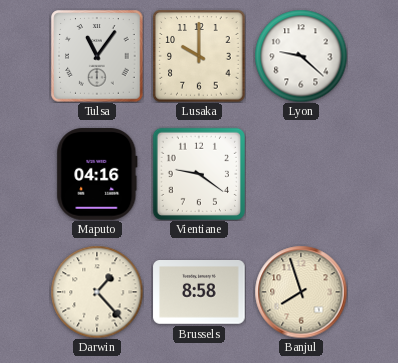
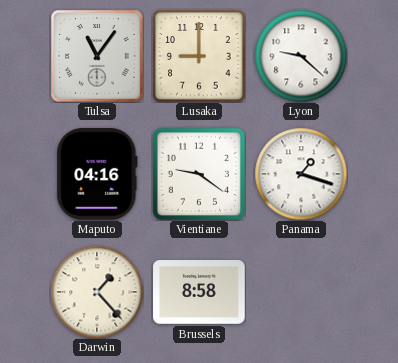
Lusaka: 10:00 -> 9:00
Panama: none -> 1:18
Banjul: 7:57 -> none
